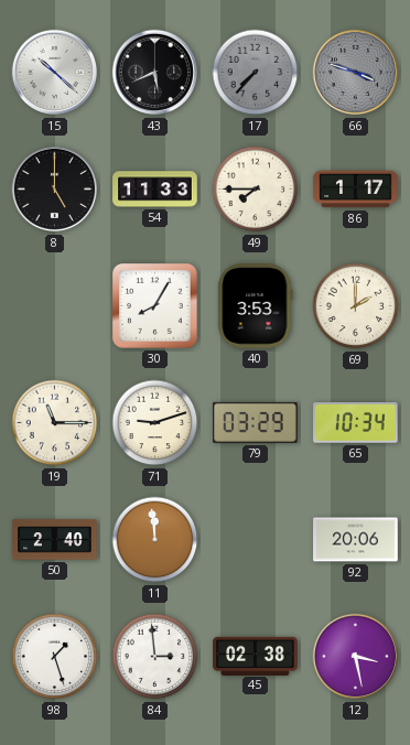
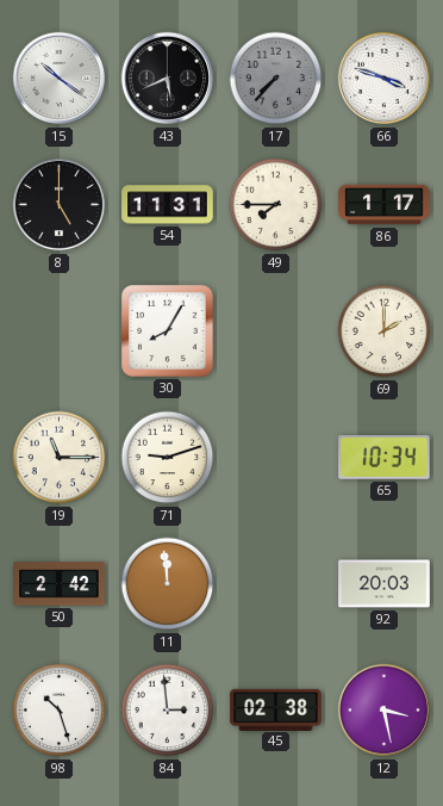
15: 10:22 -> 10:21
66 dial: grey -> white
54: 11:33 -> 11:31
40: 3:53 -> none
79: 03:29 -> none
50: 2:40 -> 2:42
92: 20:06 -> 20:03
98: 1:27 -> 10:27
